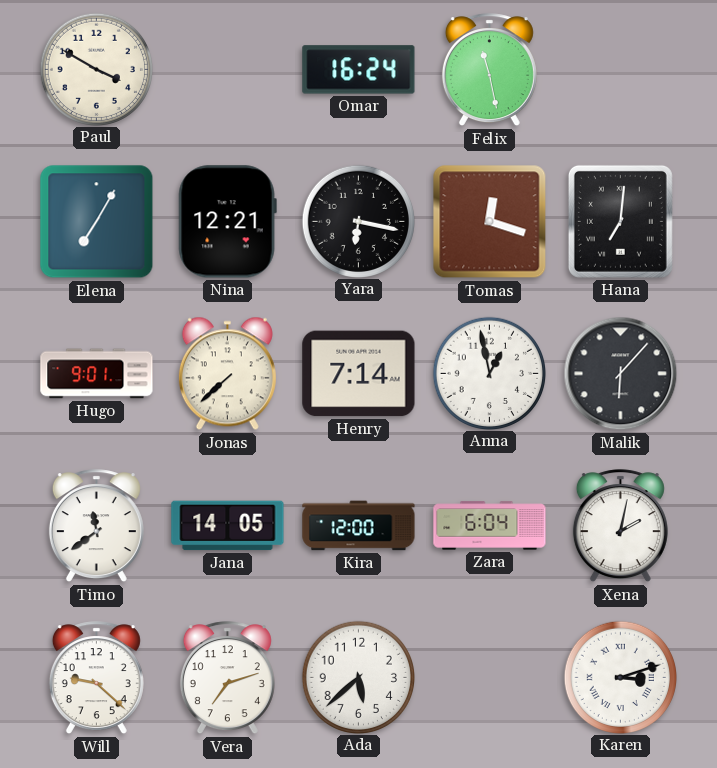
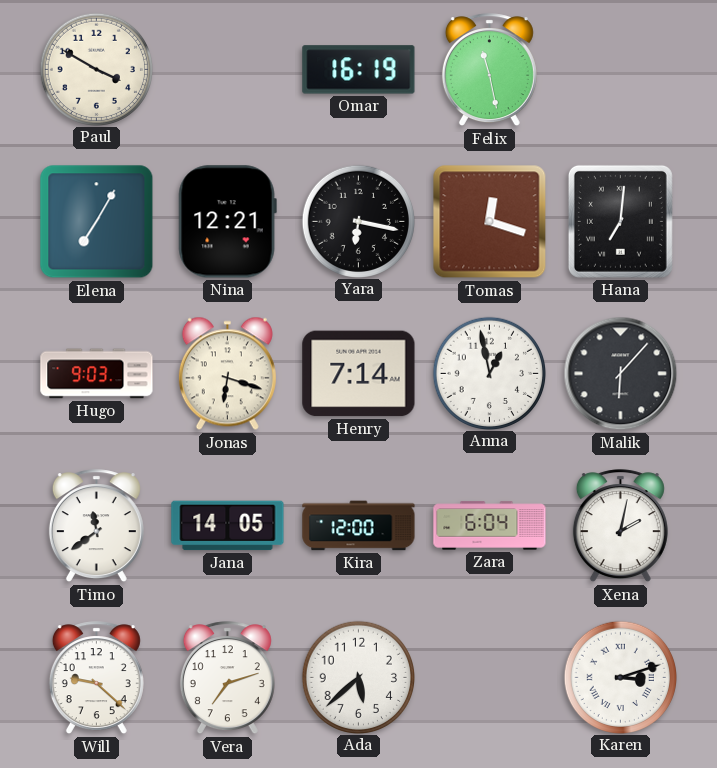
Omar: 16:24 -> 16:19
Hugo: 9:01 -> 9:03
Jonas: 7:38 -> 6:18
